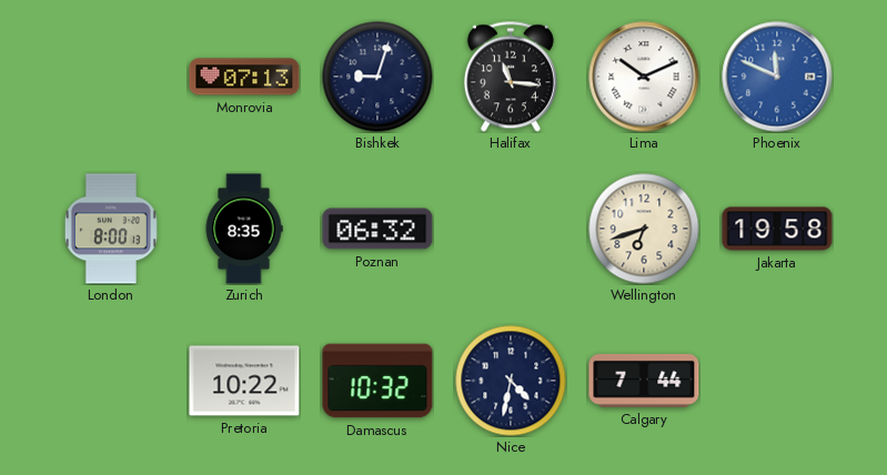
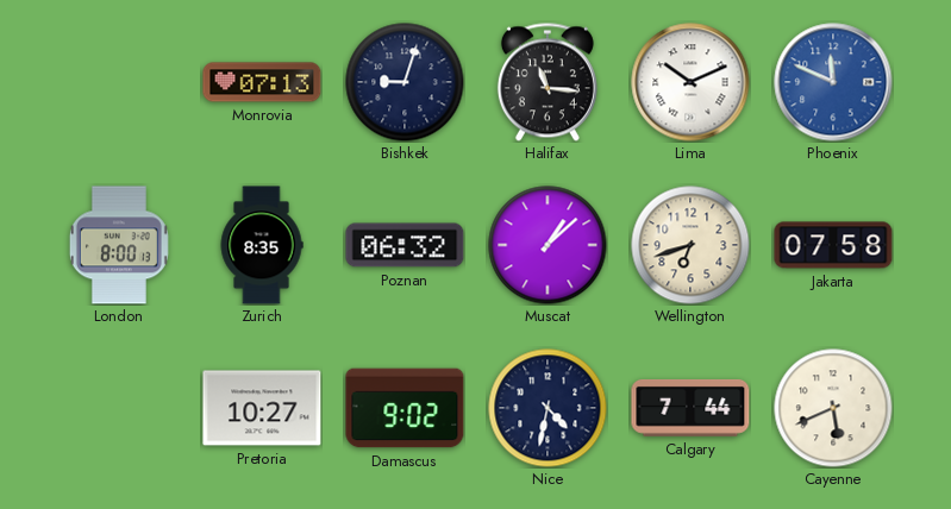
Muscat: none -> 1:08
Jakarta: 19:58 -> 07:58
Pretoria: 10:22 -> 10:27
Damascus: 10:32 -> 9:02
Cayenne: none -> 5:41
